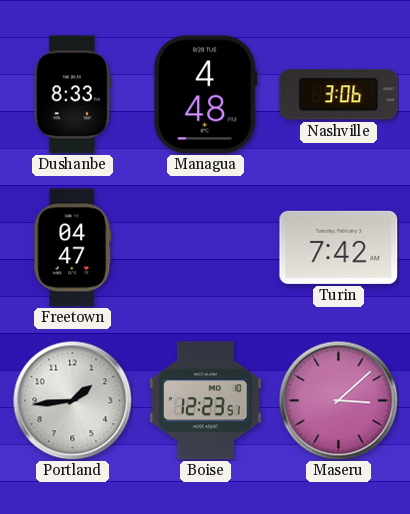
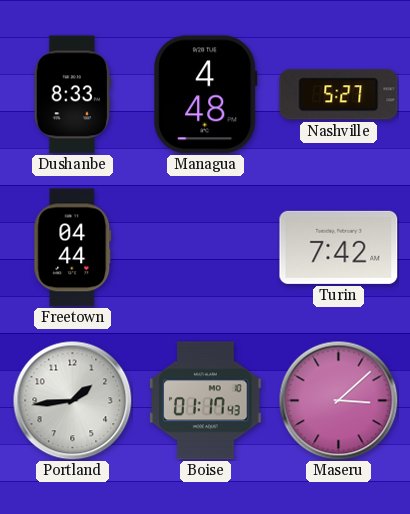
Nashville: 3:06 -> 5:27
Freetown: 04:47 -> 04:44
Boise: 12:23 -> 01:17
